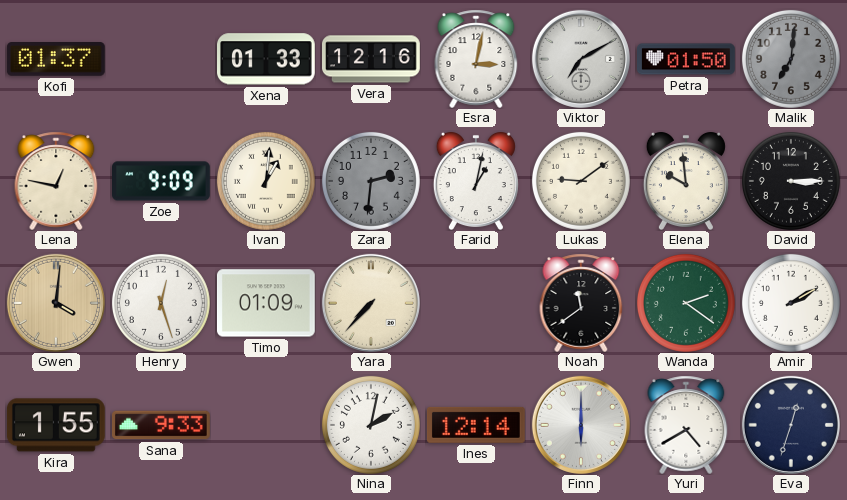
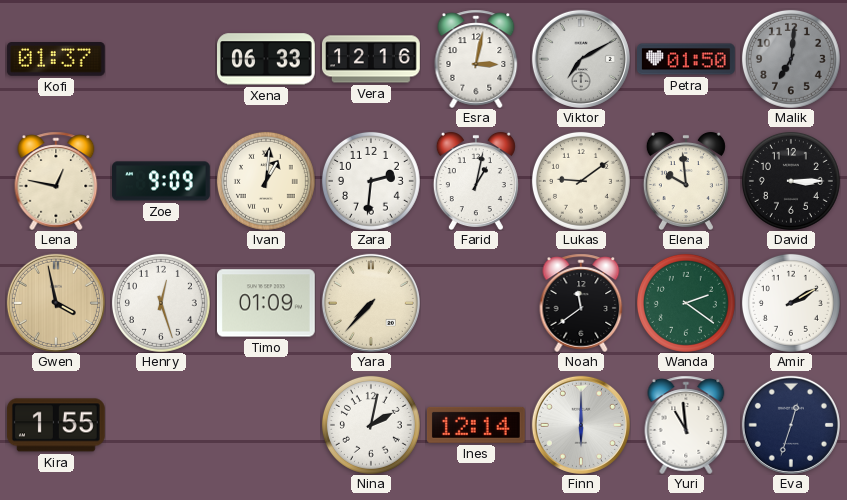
Xena: 01:33 -> 06:33
Zara dial: grey -> white
Gwen: 4:01 -> 3:58
Sana: 9:33 -> none
Yuri: 4:40 -> 10:59
